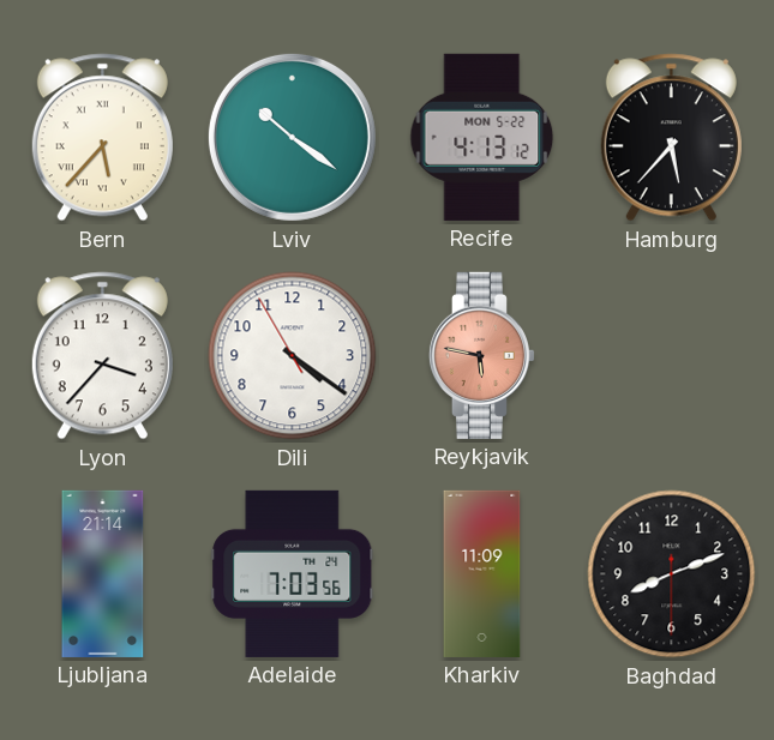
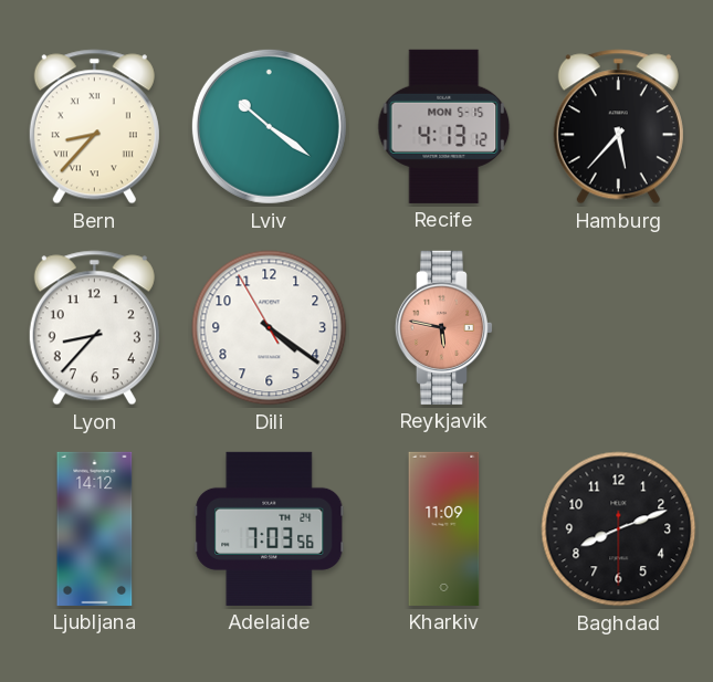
Bern: 5:37 -> 8:37
Recife date: MON 5-22 -> MON 5-15
Lyon: 3:37 -> 8:37
Ljubljana: 21:14 -> 14:12
